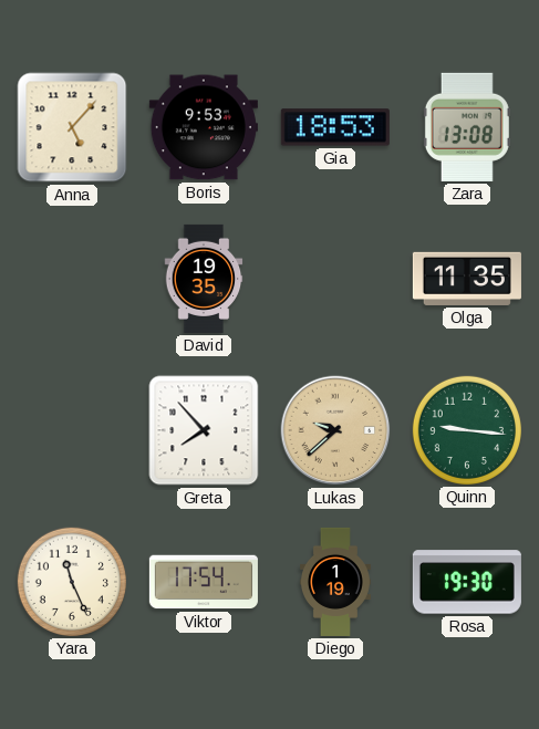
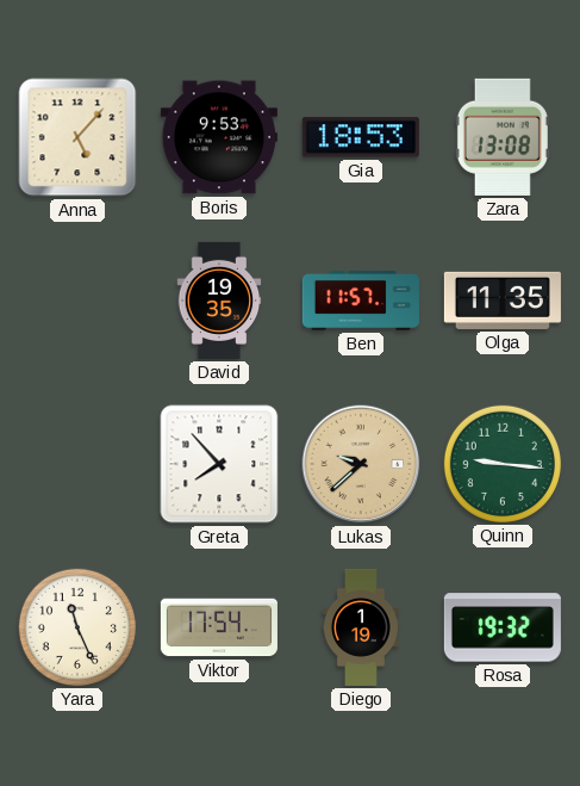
Ben: none -> 11:57
Rosa: 19:30 -> 19:32
